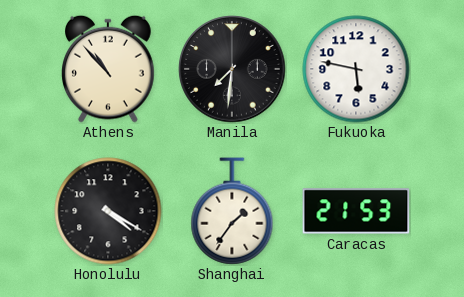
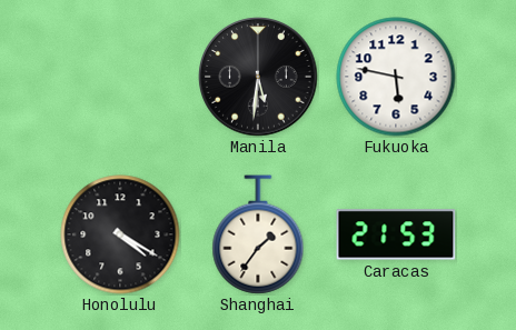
Athens: 10:53 -> none
Manila: 7:31 -> 5:31
